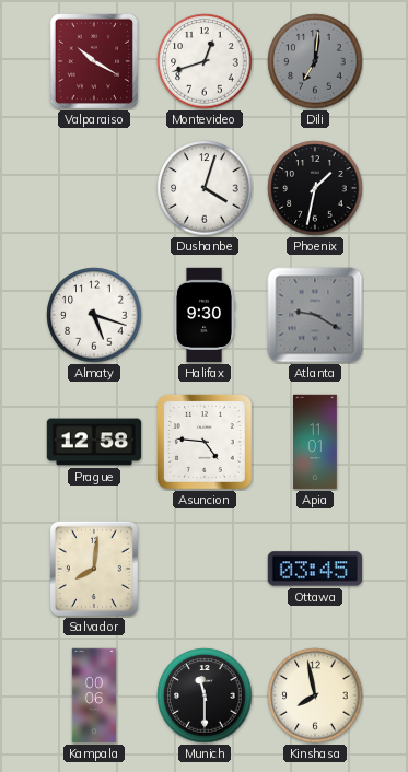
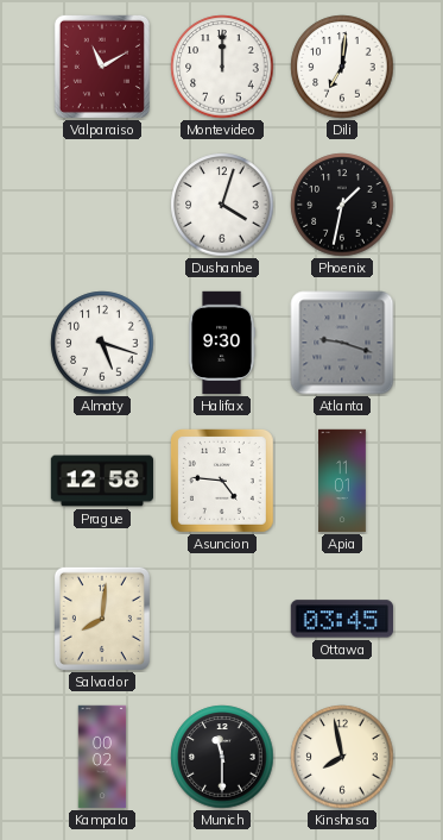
Valparaiso: 10:20 -> 11:10
Montevideo: 12:42 -> 12:00
Dili dial: grey -> white
Atlanta: 9:20 -> 9:18
Kampala: 00:06 -> 00:02
